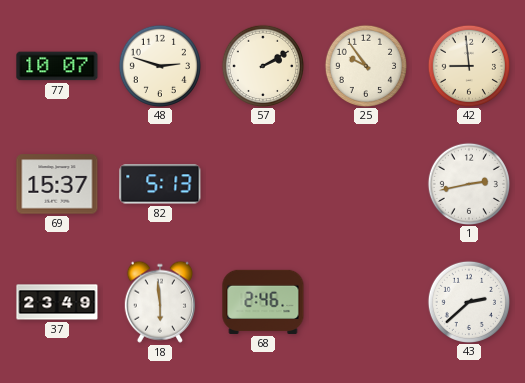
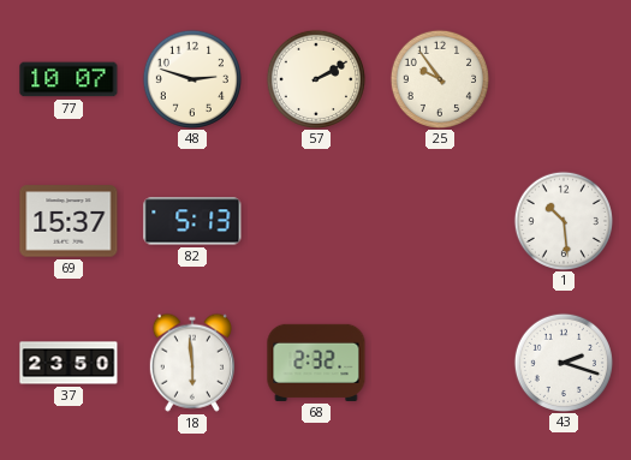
42: 8:59 -> none
1: 2:43 -> 10:29
37: 23:49 -> 23:50
68: 2:46 -> 2:32
43: 2:38 -> 2:18
